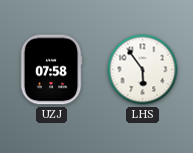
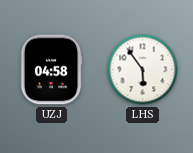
UZJ: 07:58 -> 04:58
